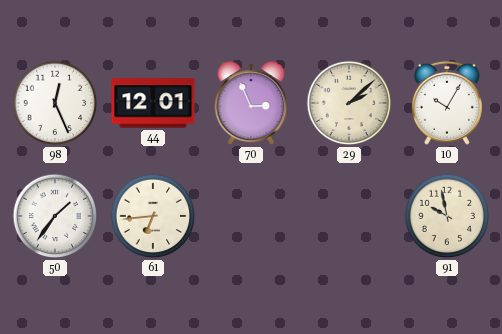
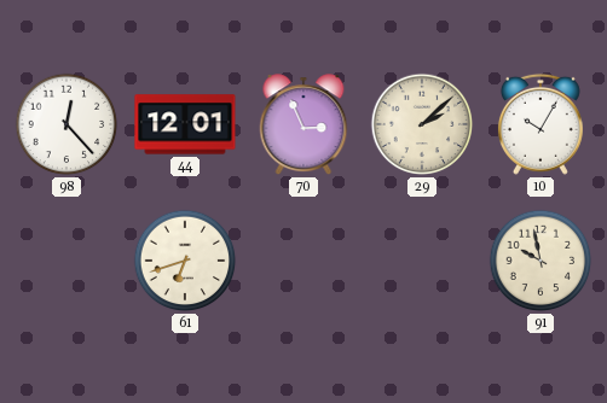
98: 12:26 -> 12:23
50: 1:36 -> none
61: 6:44 -> 6:42
